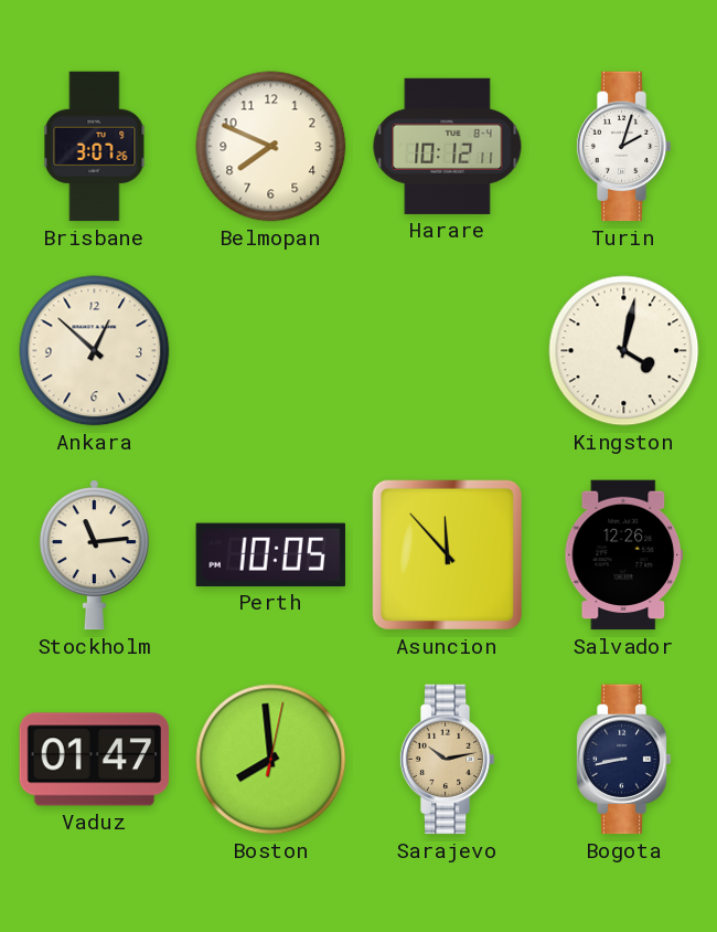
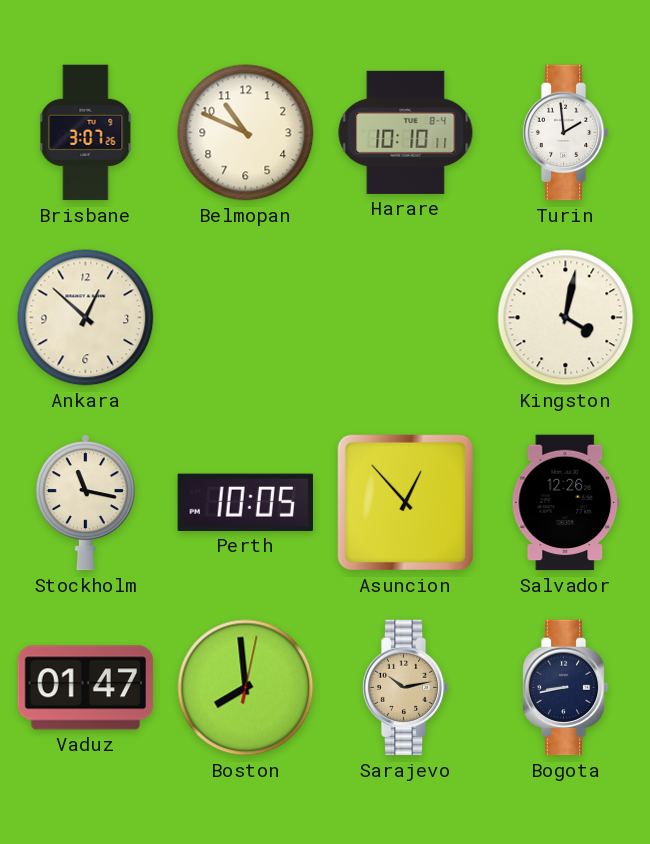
Belmopan: 7:49 -> 10:49
Harare: 10:12 -> 10:10
Turin: 2:03 -> 1:59
Stockholm: 11:14 -> 11:17
Asuncion: 11:53 -> 12:53
